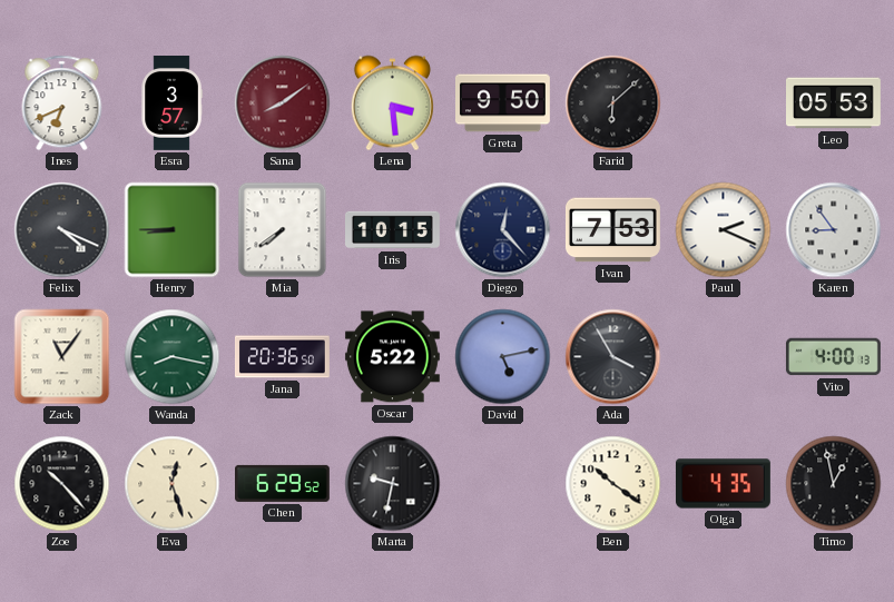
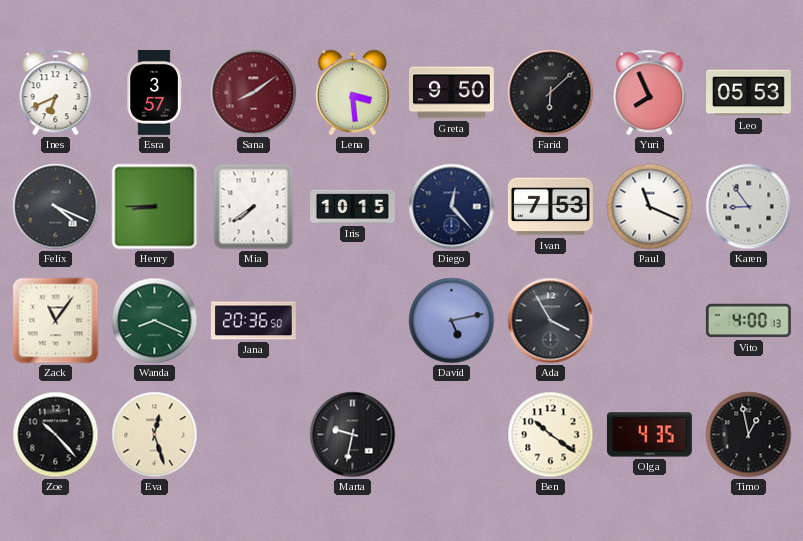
Yuri: none -> 7:56
Paul: 2:19 -> 11:19
Wanda: 8:17 -> 8:19
Oscar: 5:22 -> none
Chen: 6:29 -> none
